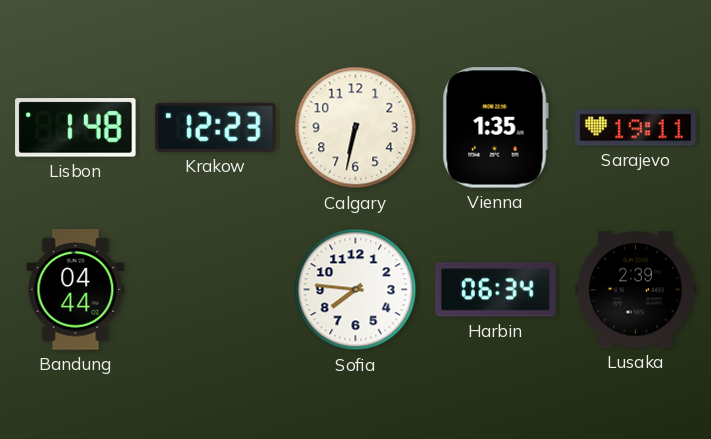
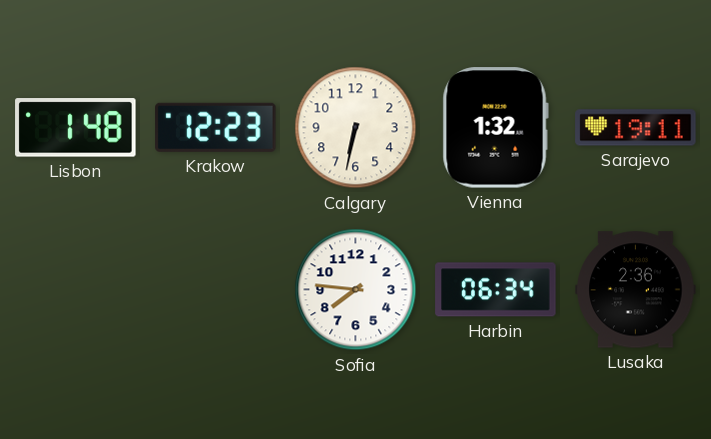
Vienna: 1:35 -> 1:32
Bandung: 04:44 -> none
Lusaka: 2:39 -> 2:36
